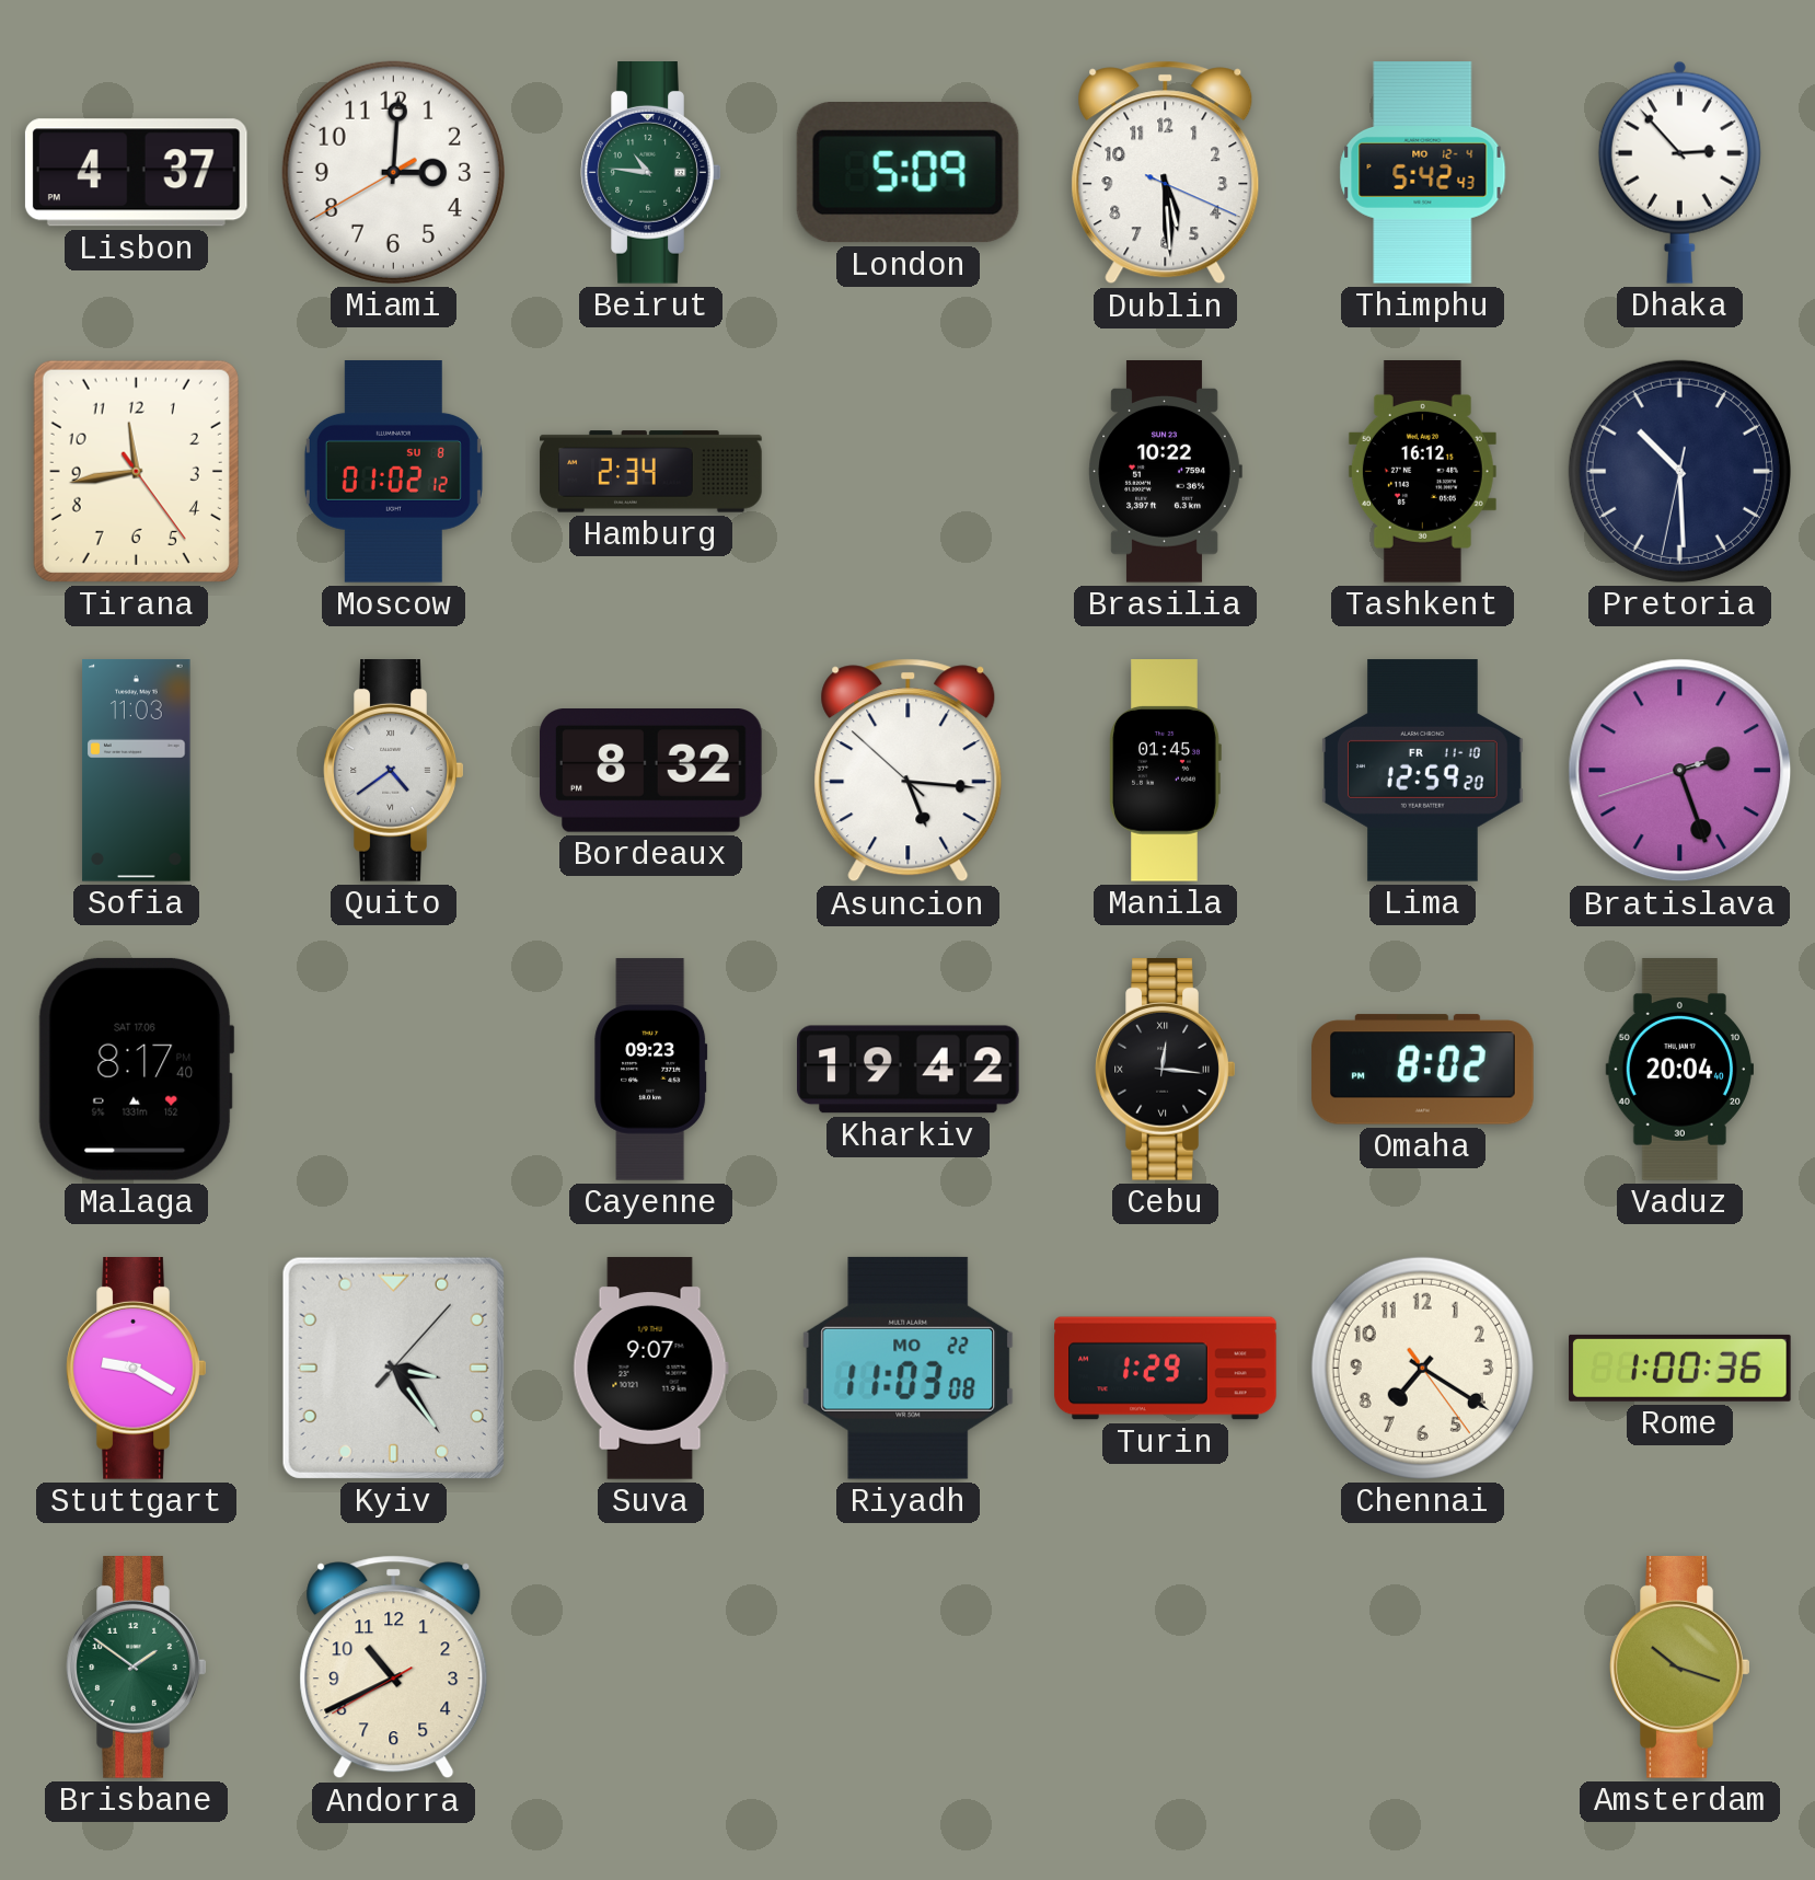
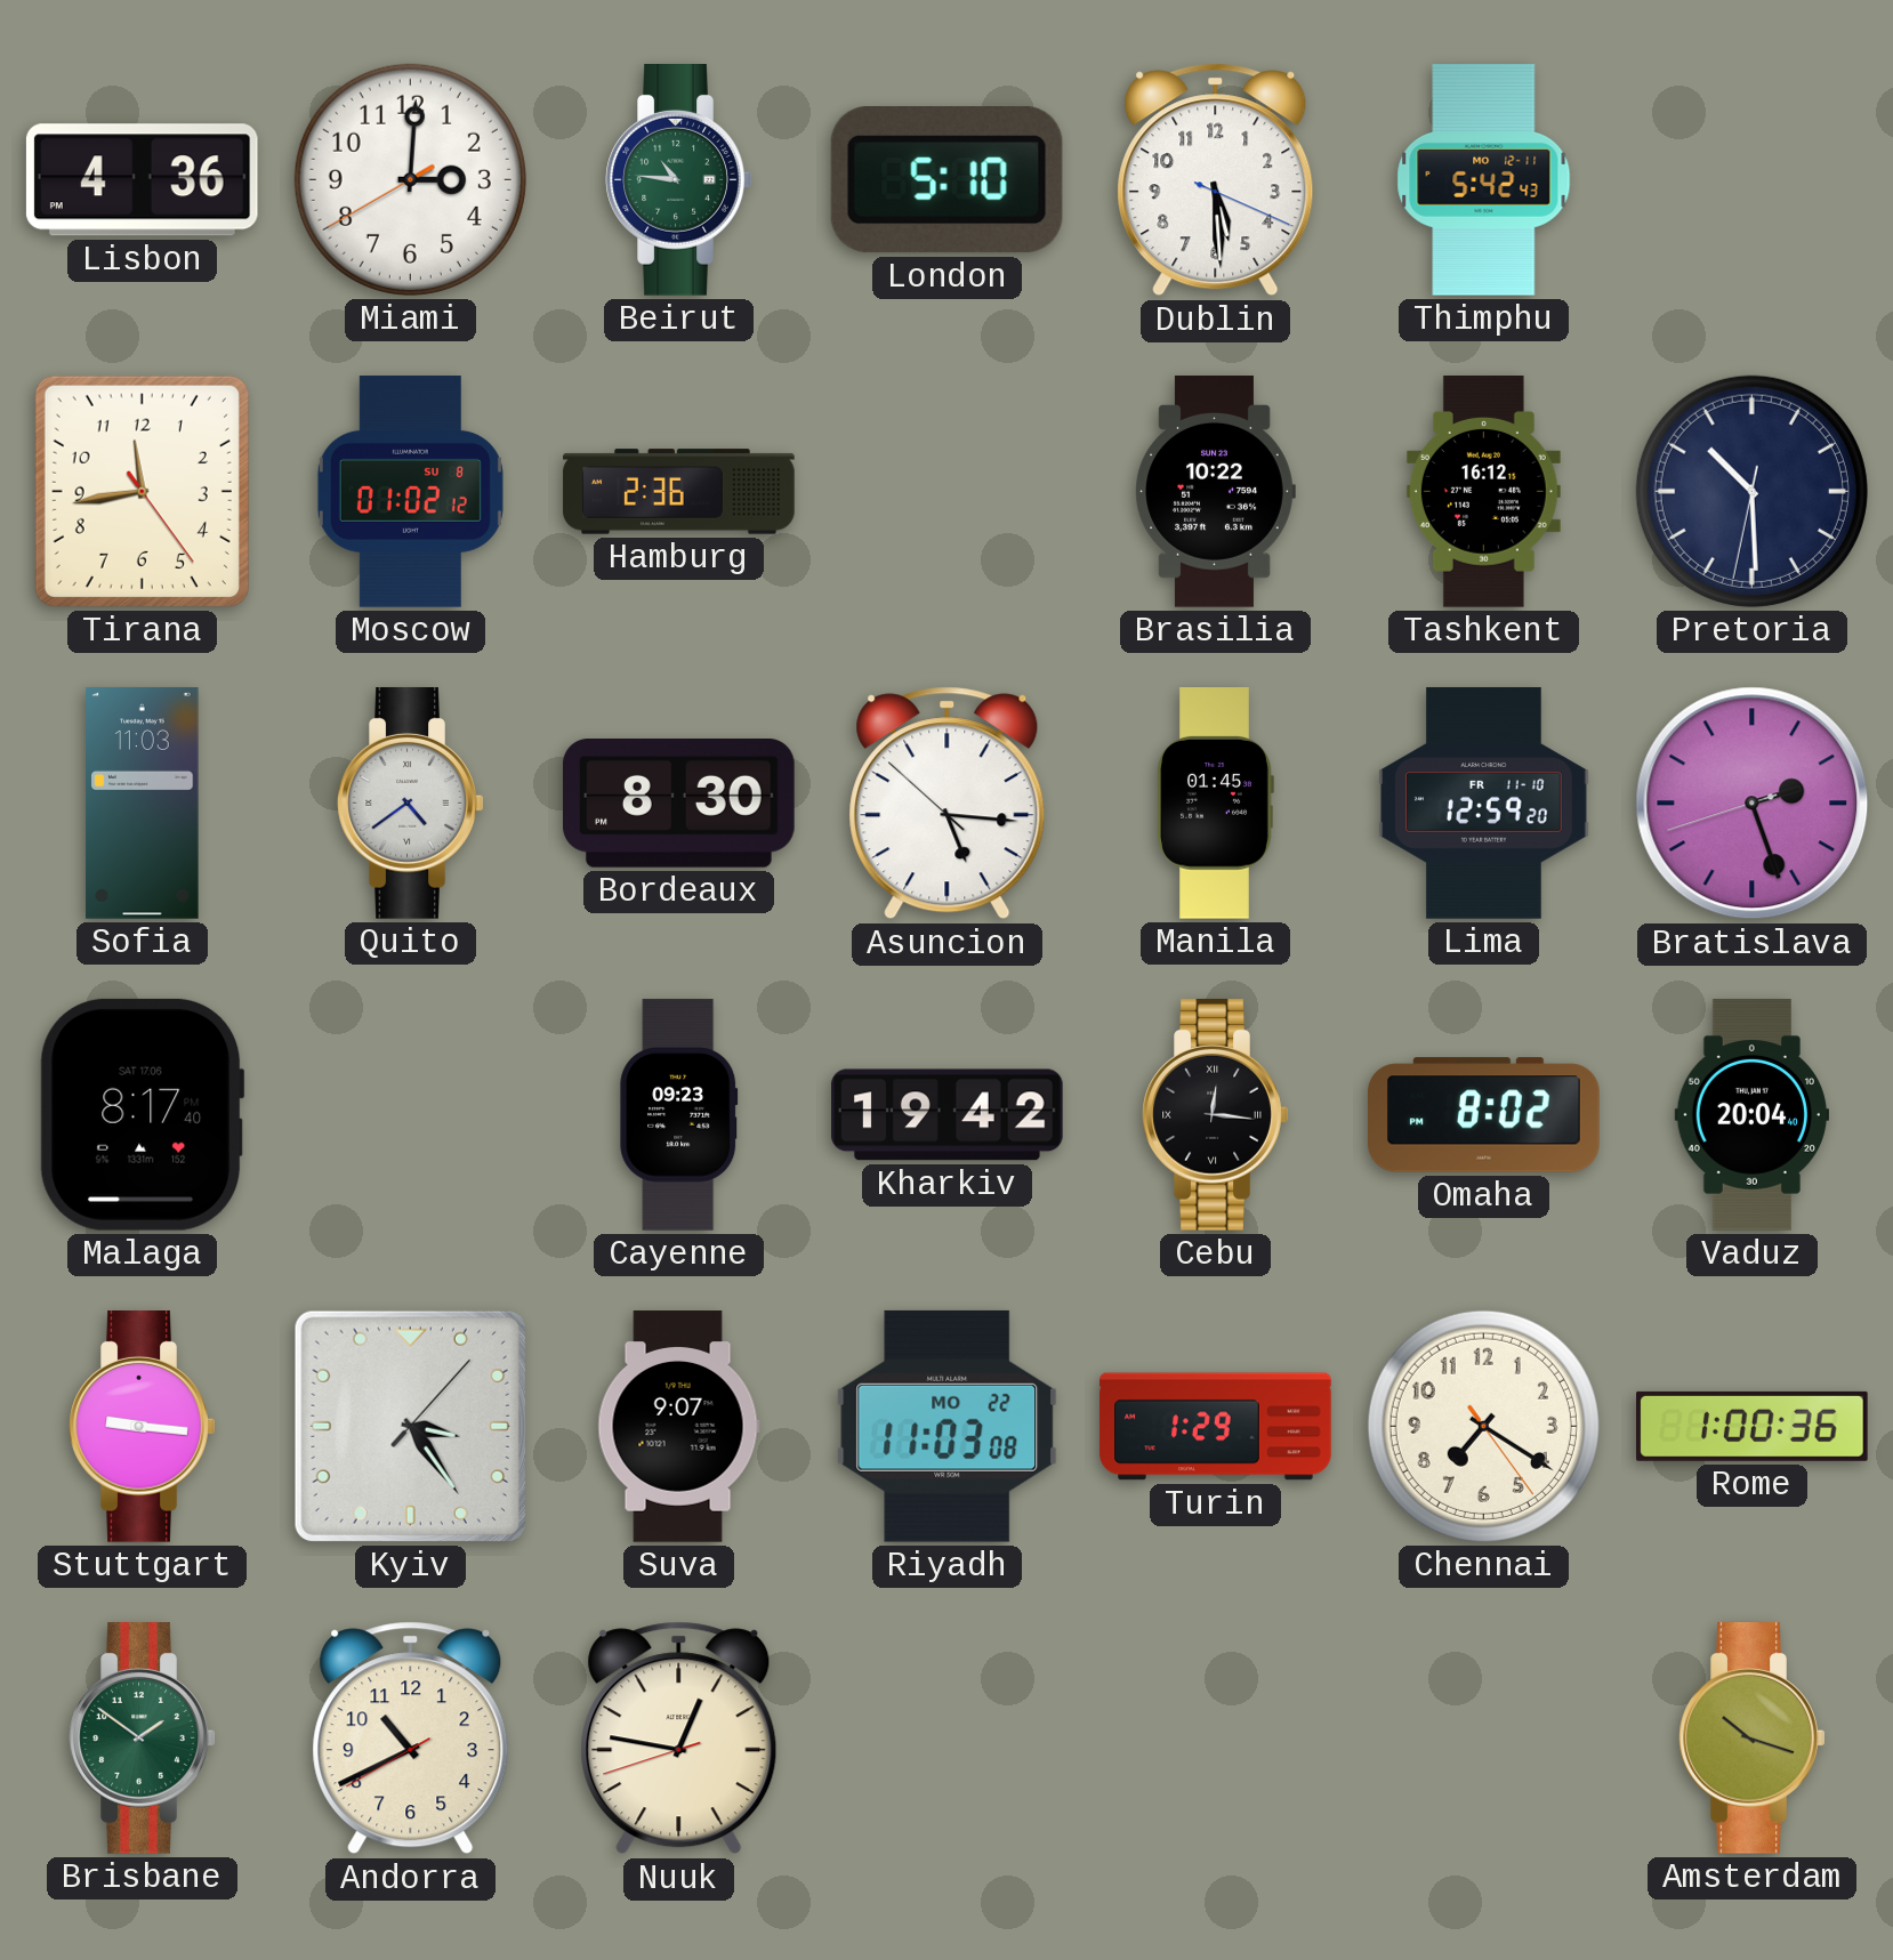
Lisbon: 4:37 -> 4:36
London: 5:09 -> 5:10
Thimphu date: MO 12-4 -> MO 12-11
Dhaka: 2:53 -> none
Hamburg: 2:34 -> 2:36
Bordeaux: 8:32 -> 8:30
Stuttgart: 9:20 -> 9:16
Nuuk: none -> 12:46
